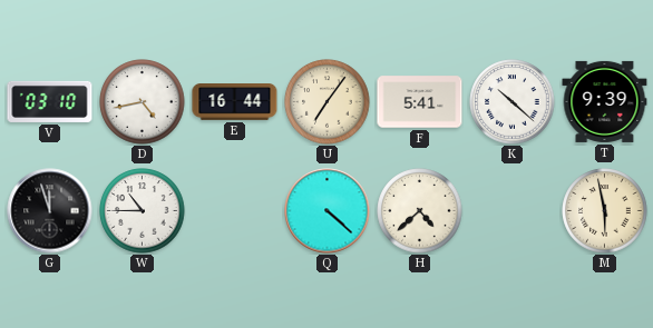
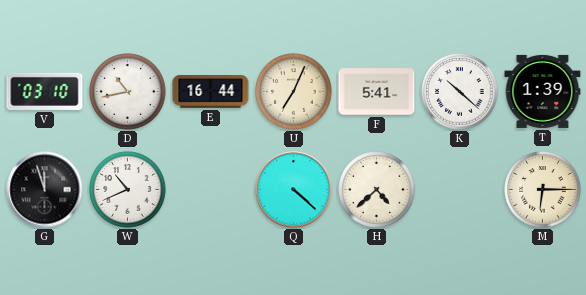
D: 4:43 -> 10:43
U: 7:06 -> 7:04
T: 9:39 -> 1:39
W: 10:45 -> 10:41
M: 5:58 -> 6:15
